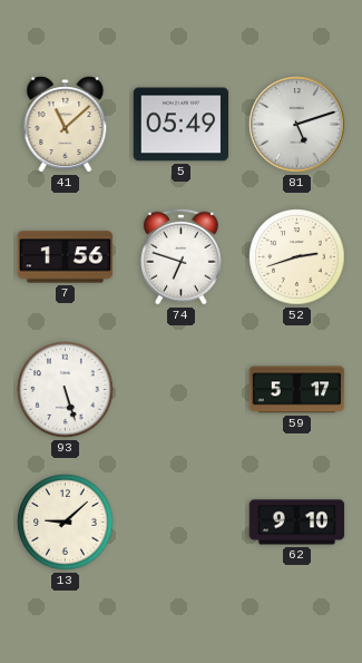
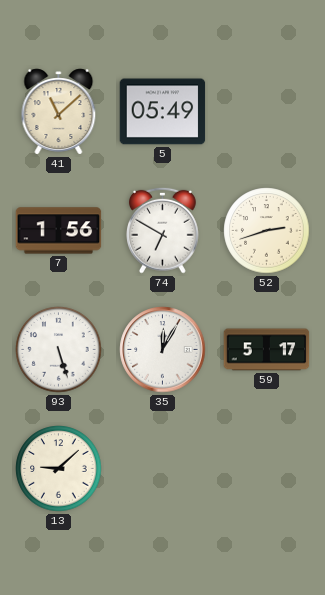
81: 5:12 -> none
74: 6:48 -> 6:50
35: none -> 12:05
62: 9:10 -> none
